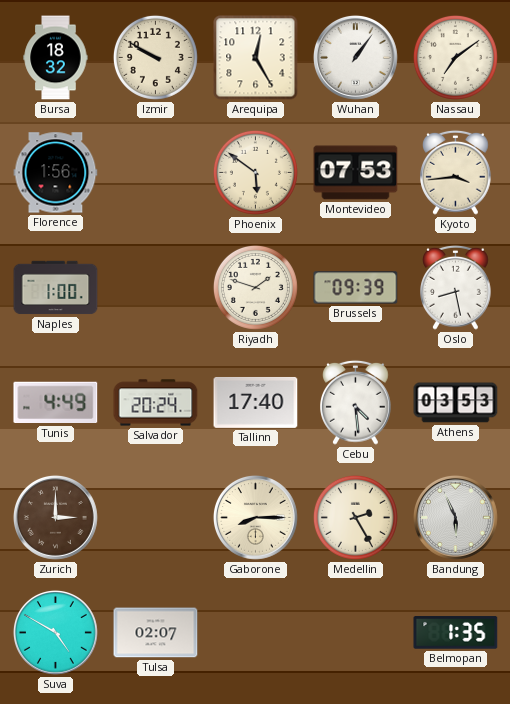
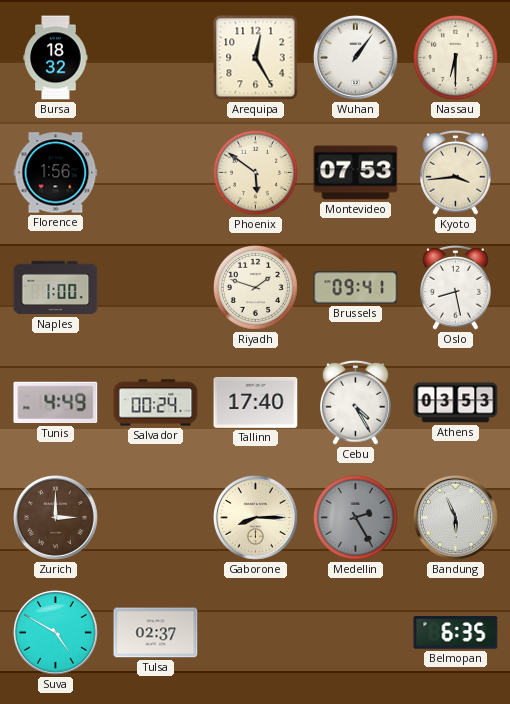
Izmir: 9:50 -> none
Nassau: 7:09 -> 6:30
Brussels: 09:39 -> 09:41
Salvador: 20:24 -> 00:24
Cebu: 4:29 -> 4:25
Medellin dial: cream -> grey
Tulsa: 02:07 -> 02:37
Belmopan: 1:35 -> 6:35
